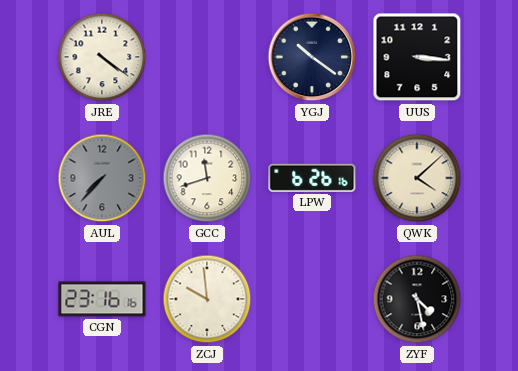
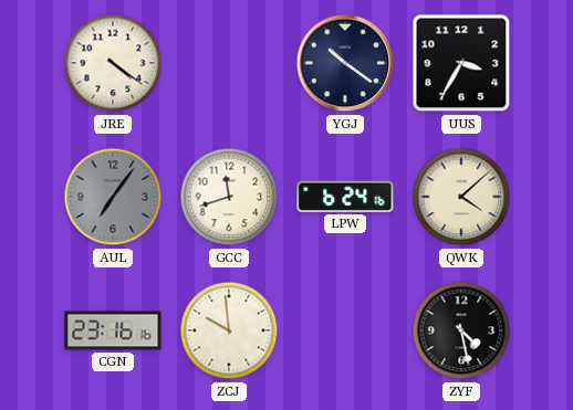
UUS: 3:16 -> 3:35
AUL: 7:37 -> 7:06
LPW: 6:26 -> 6:24
